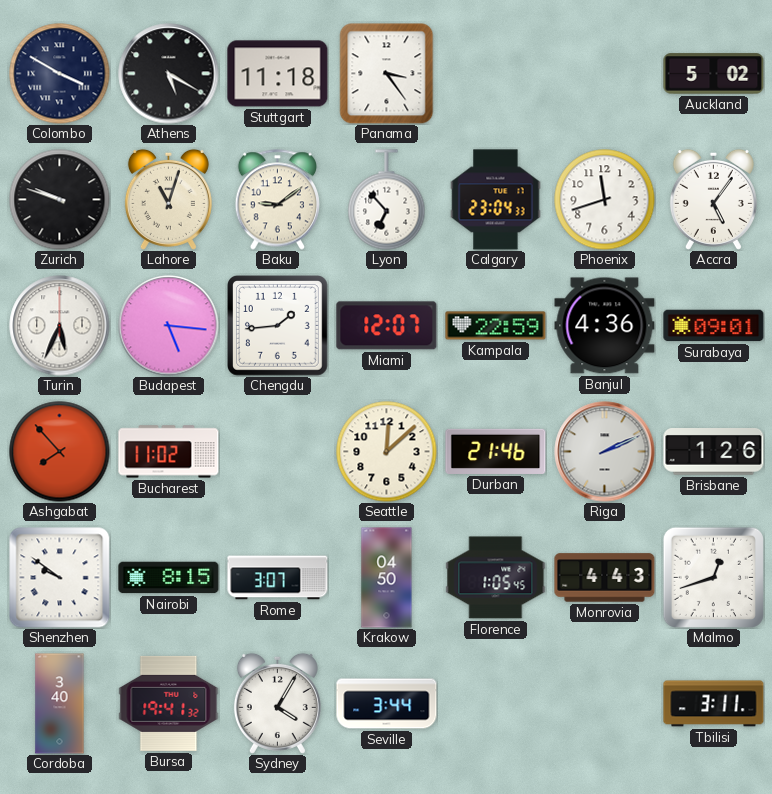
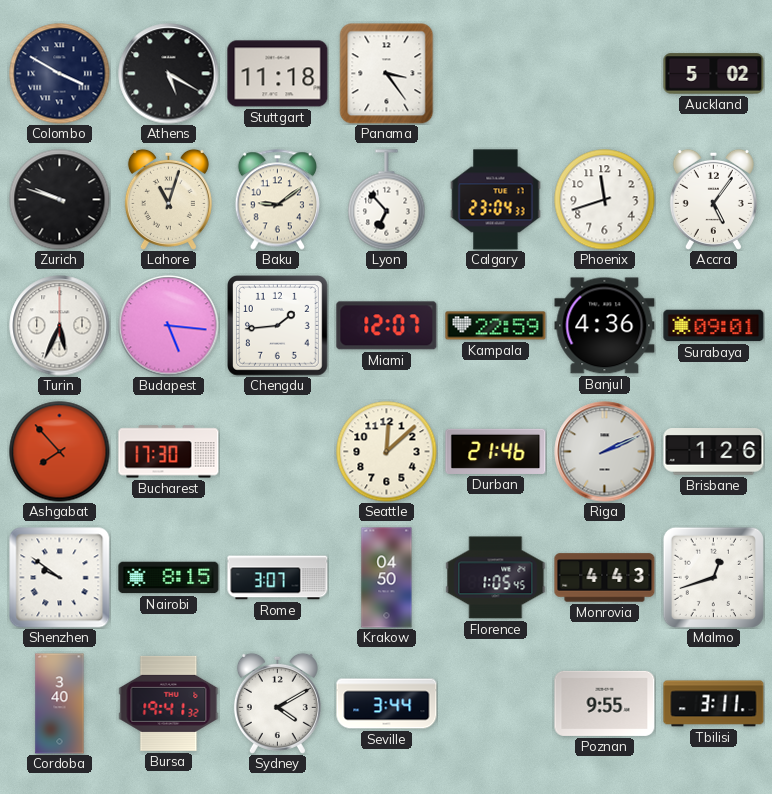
Bucharest: 11:02 -> 17:30
Sydney: 4:05 -> 4:10
Poznan: none -> 9:55
